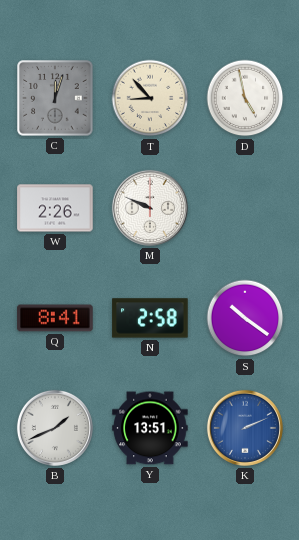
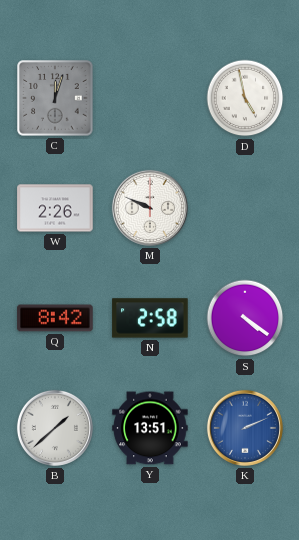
T: 8:53 -> none
Q: 8:41 -> 8:42
S: 10:21 -> 4:21
B: 1:41 -> 1:38
